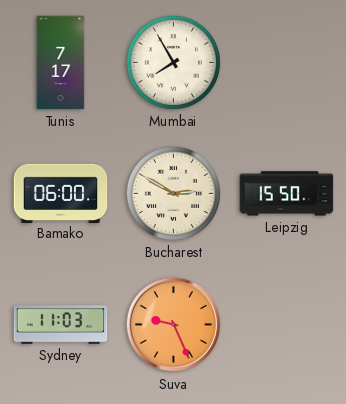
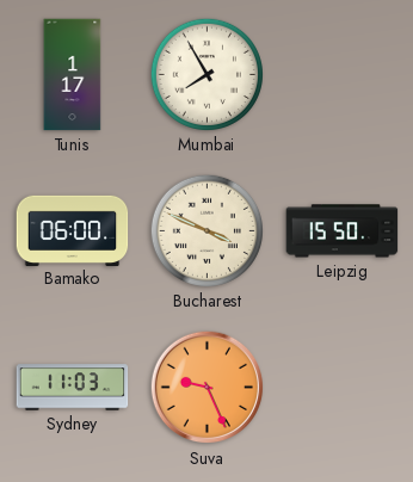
Tunis: 7:17 -> 1:17
Bucharest: 2:50 -> 3:49
